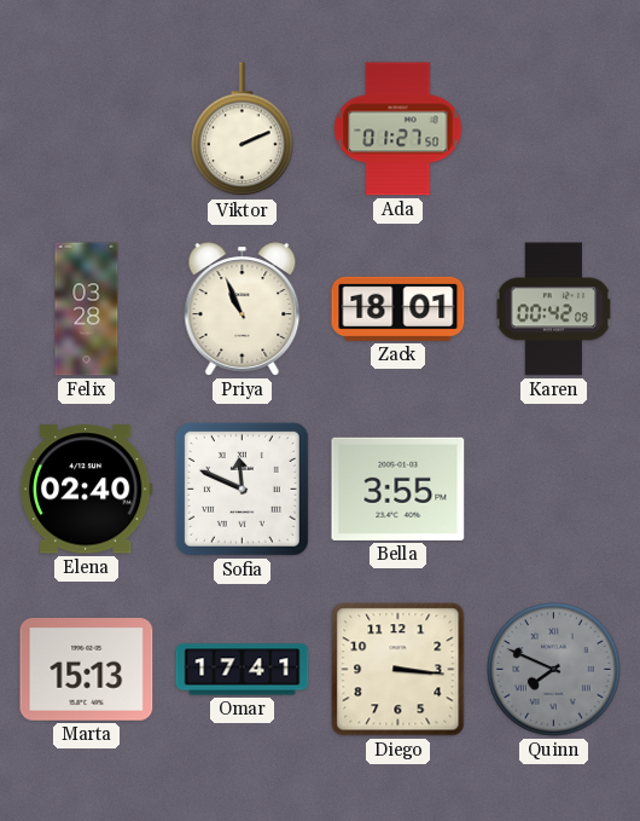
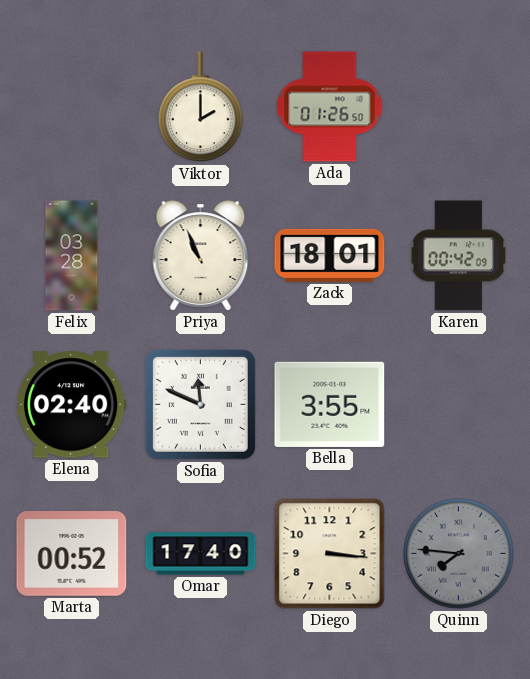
Viktor: 2:11 -> 2:00
Ada: 01:27 -> 01:26
Marta: 15:13 -> 00:52
Omar: 17:41 -> 17:40
Quinn: 7:49 -> 7:46
